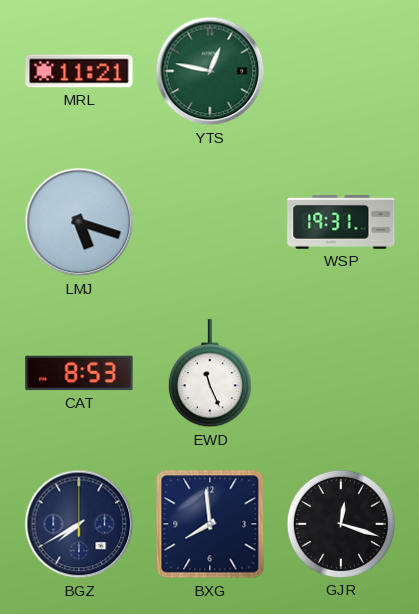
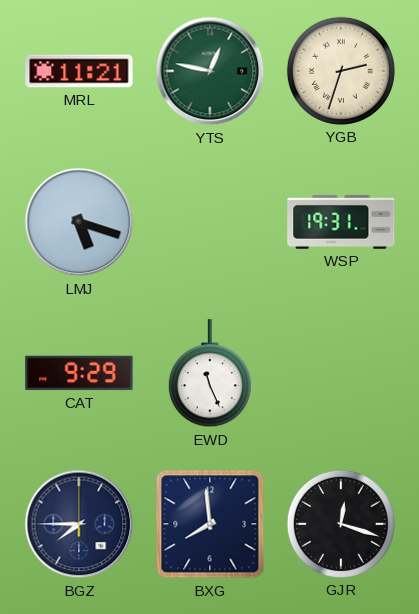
YGB: none -> 2:33
CAT: 8:53 -> 9:29
BGZ: 7:40 -> 7:45
